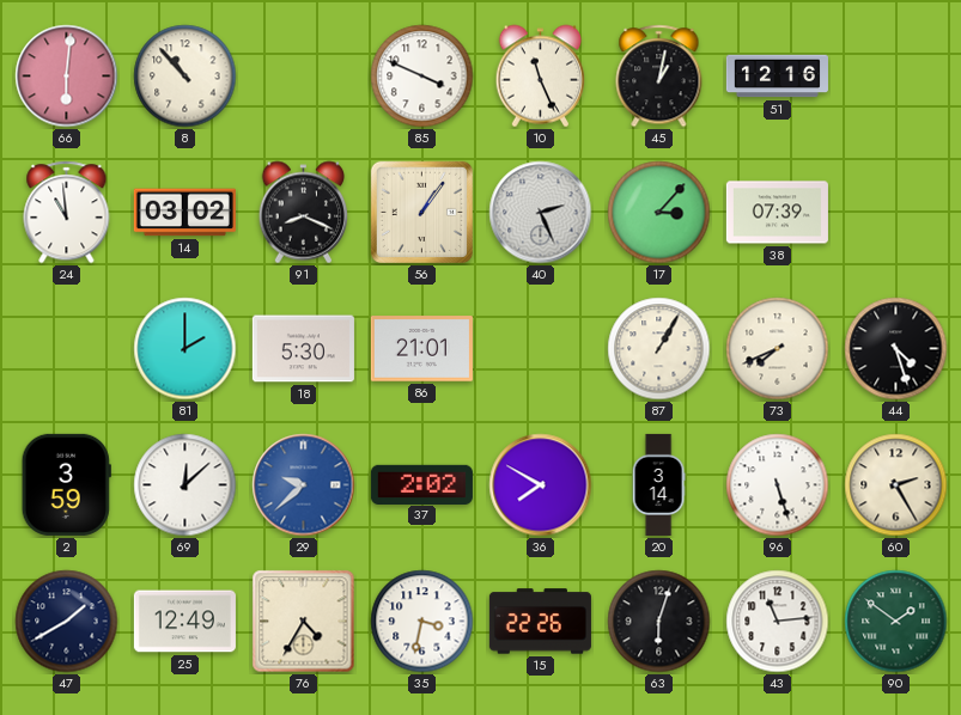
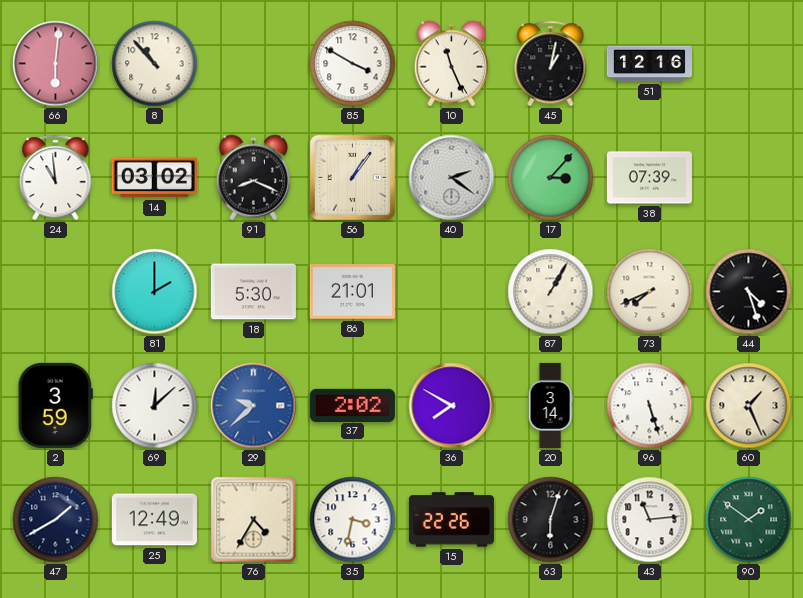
85: 3:49 -> 3:50
40: 2:26 -> 2:21
60: 2:25 -> 1:26
